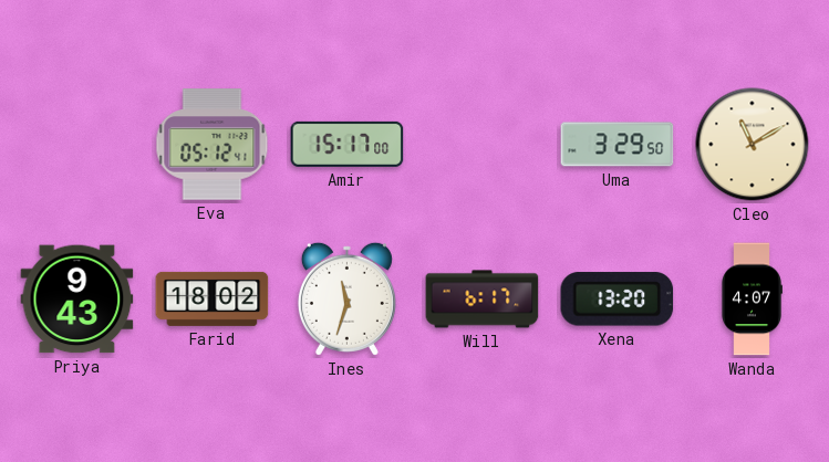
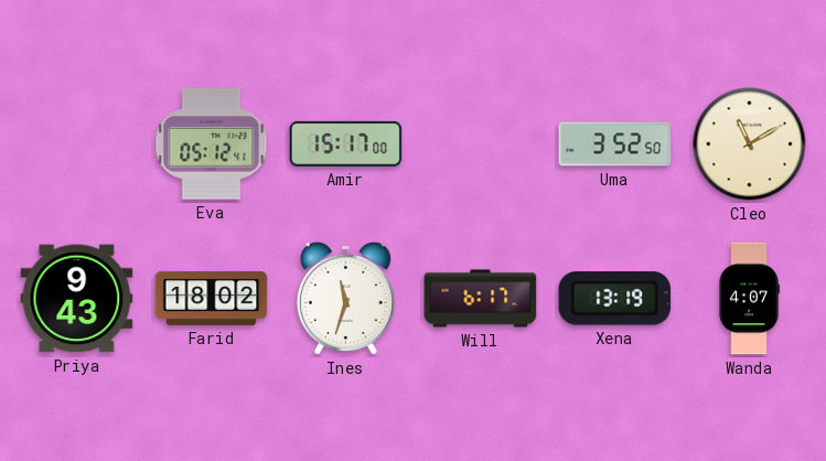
Uma: 3:29 -> 3:52
Xena: 13:20 -> 13:19
